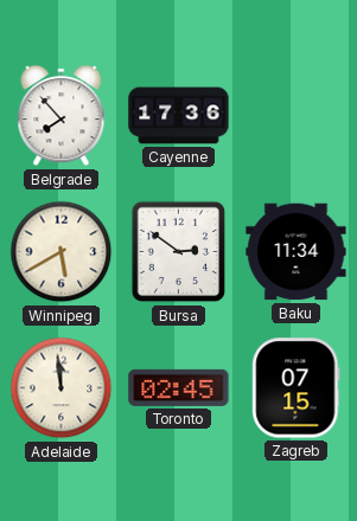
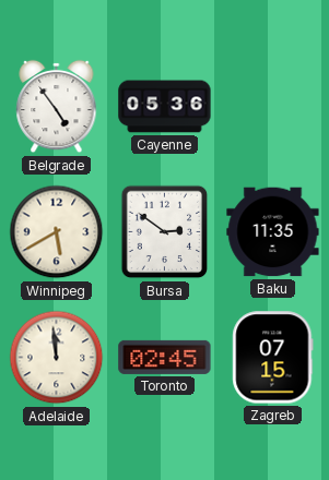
Belgrade: 7:53 -> 4:54
Cayenne: 17:36 -> 05:36
Baku: 11:34 -> 11:35
